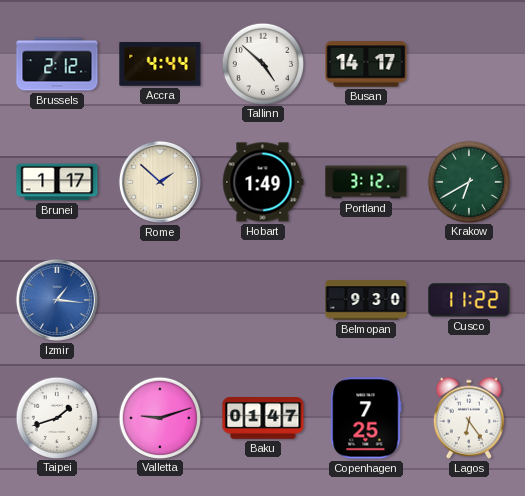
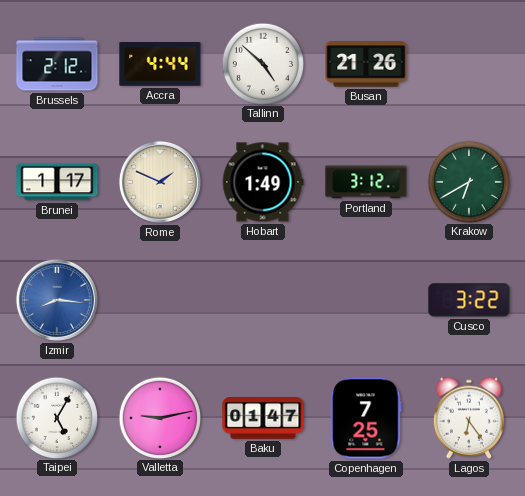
Busan: 14:17 -> 21:26
Rome: 1:52 -> 1:49
Izmir: 1:16 -> 8:16
Belmopan: 9:30 -> none
Cusco: 11:22 -> 3:22
Taipei: 1:42 -> 5:05
Valletta: 9:12 -> 9:13
